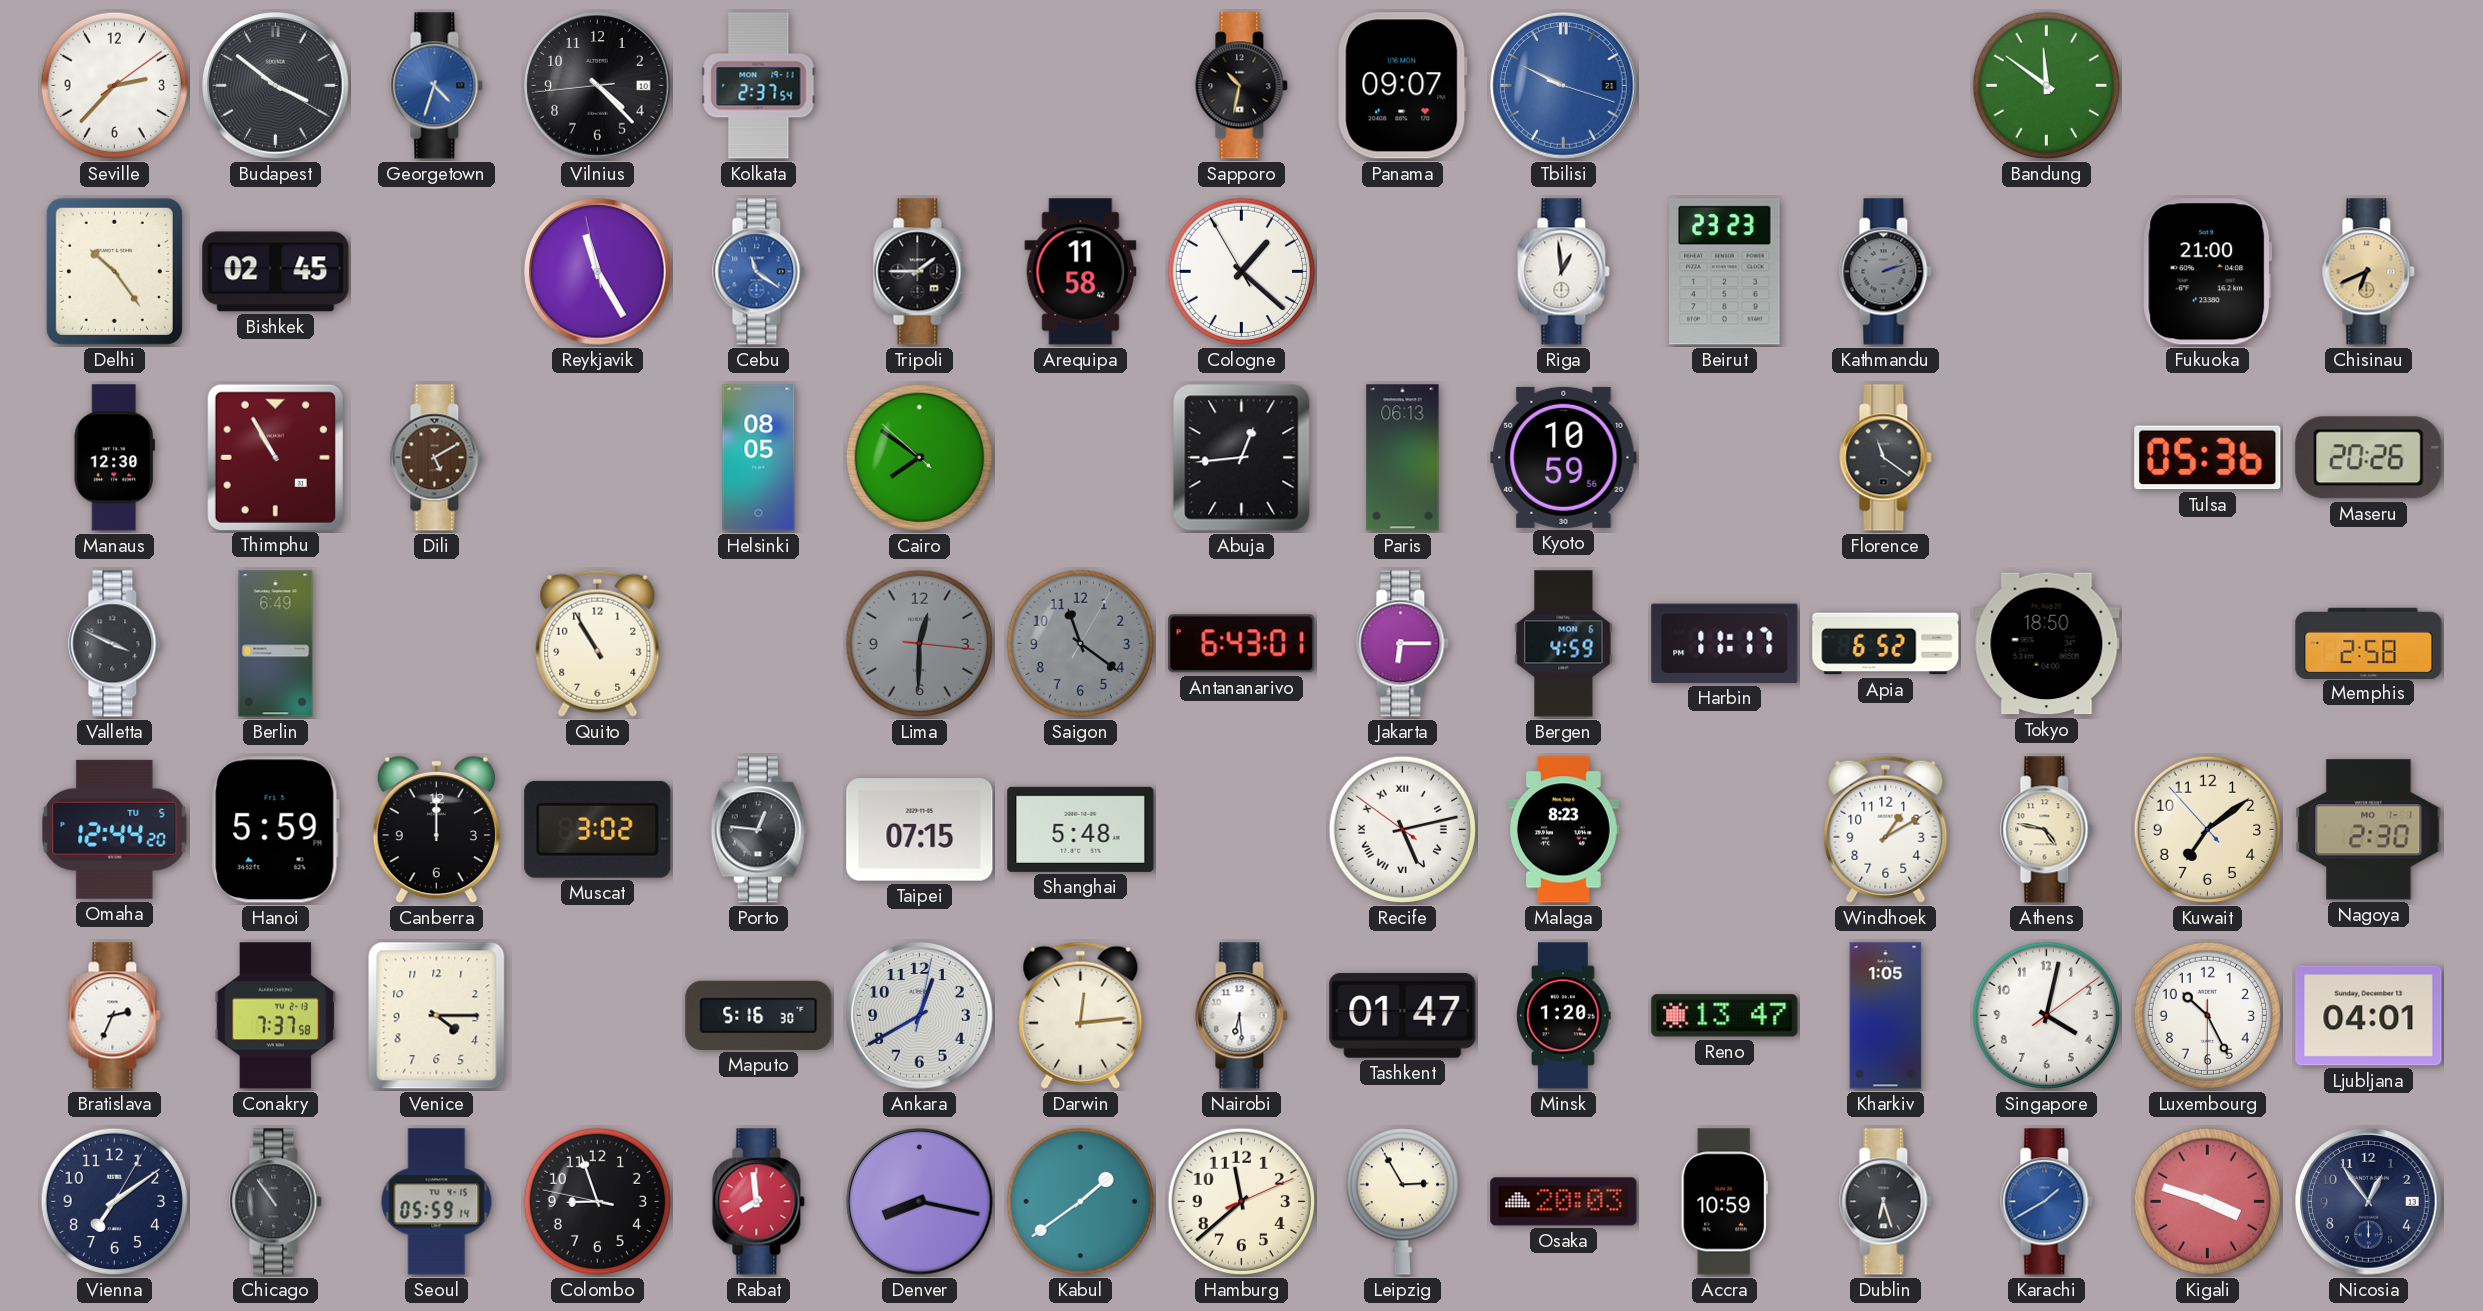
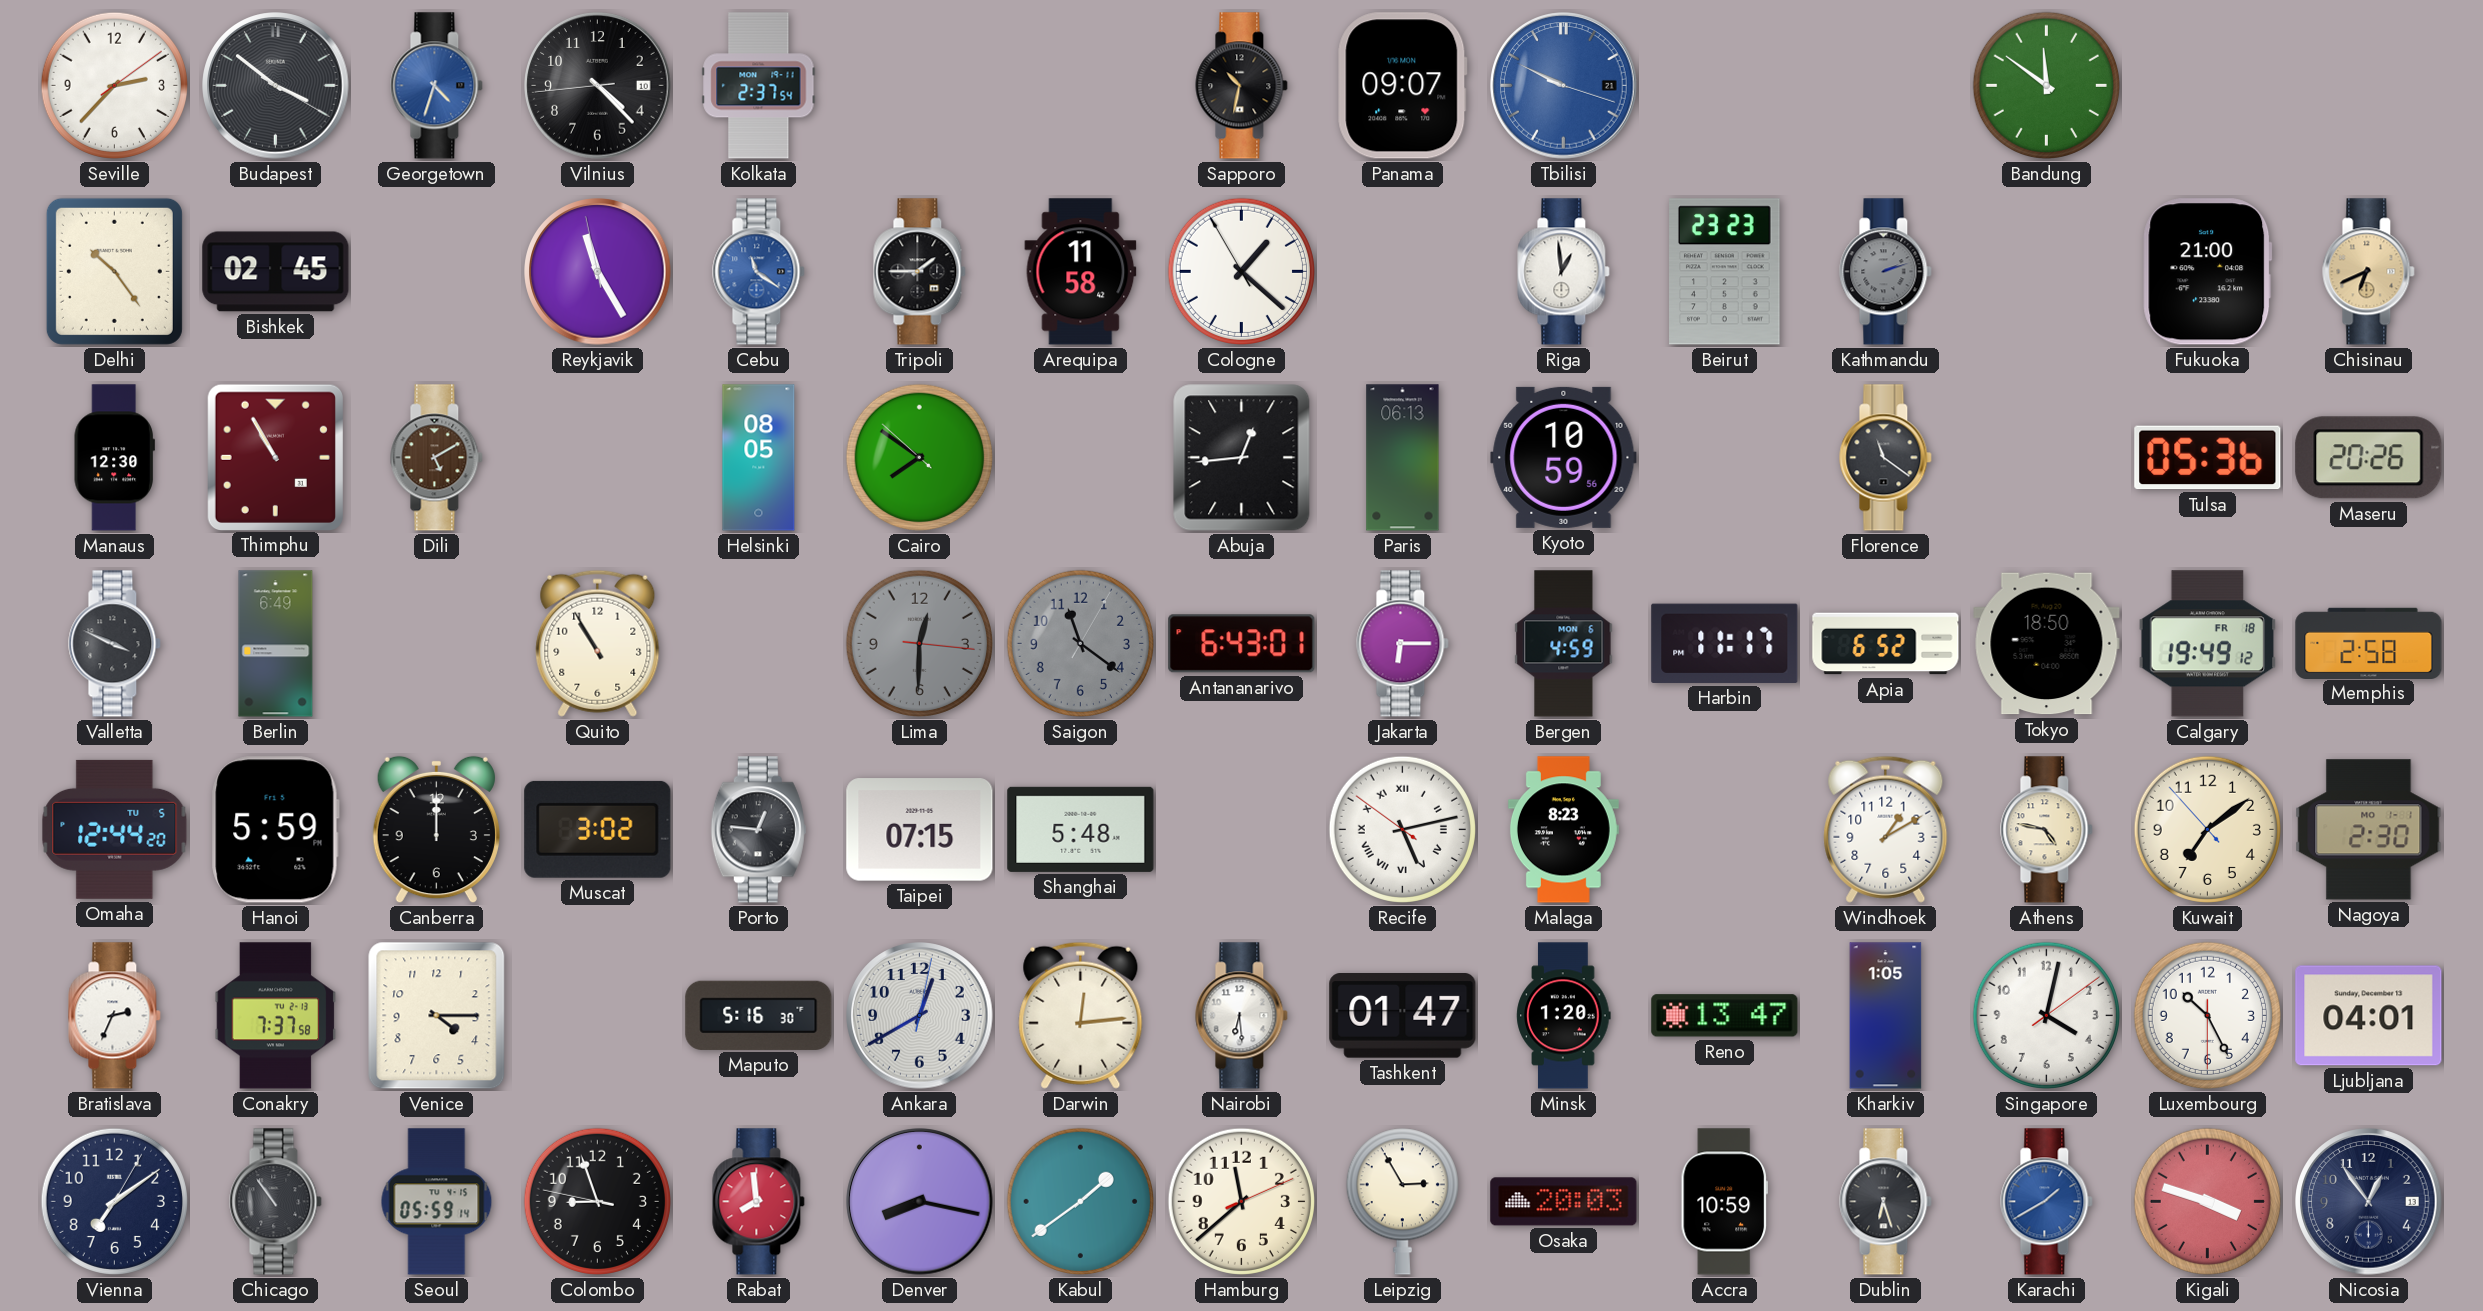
Calgary: none -> 19:49
